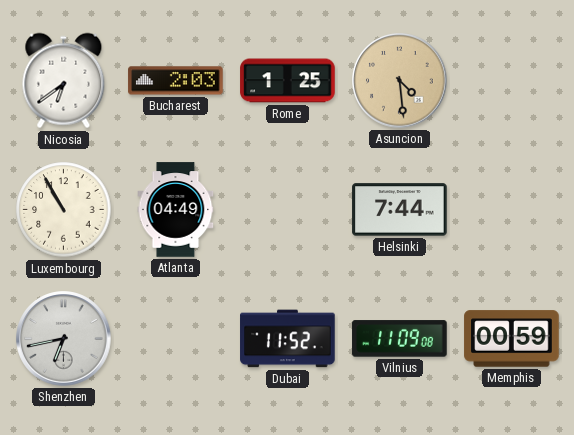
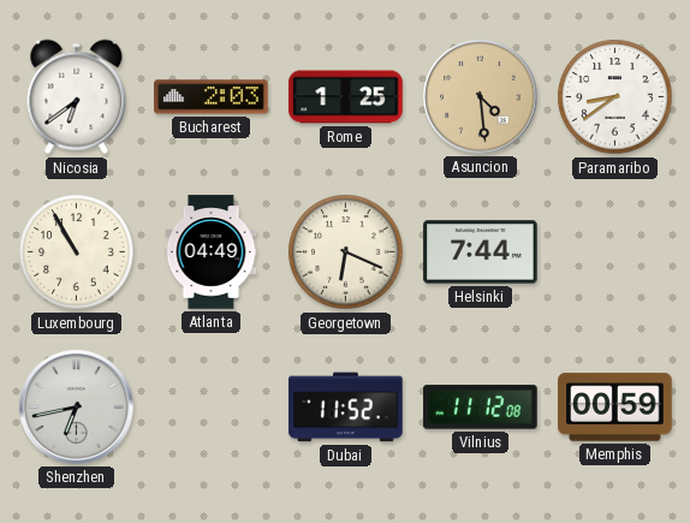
Paramaribo: none -> 8:39
Georgetown: none -> 6:19
Vilnius: 11:09 -> 11:12
